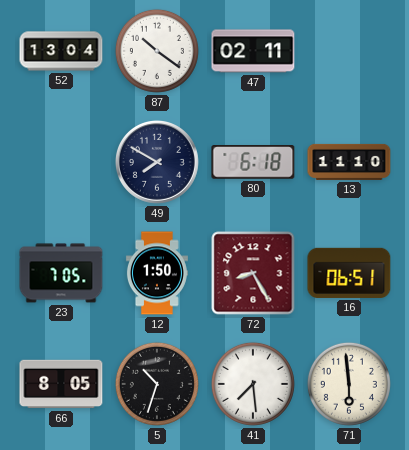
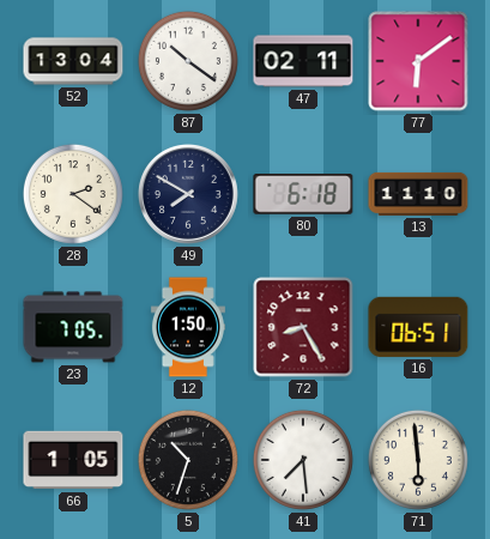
77: none -> 6:09
28: none -> 2:21
66: 8:05 -> 1:05
